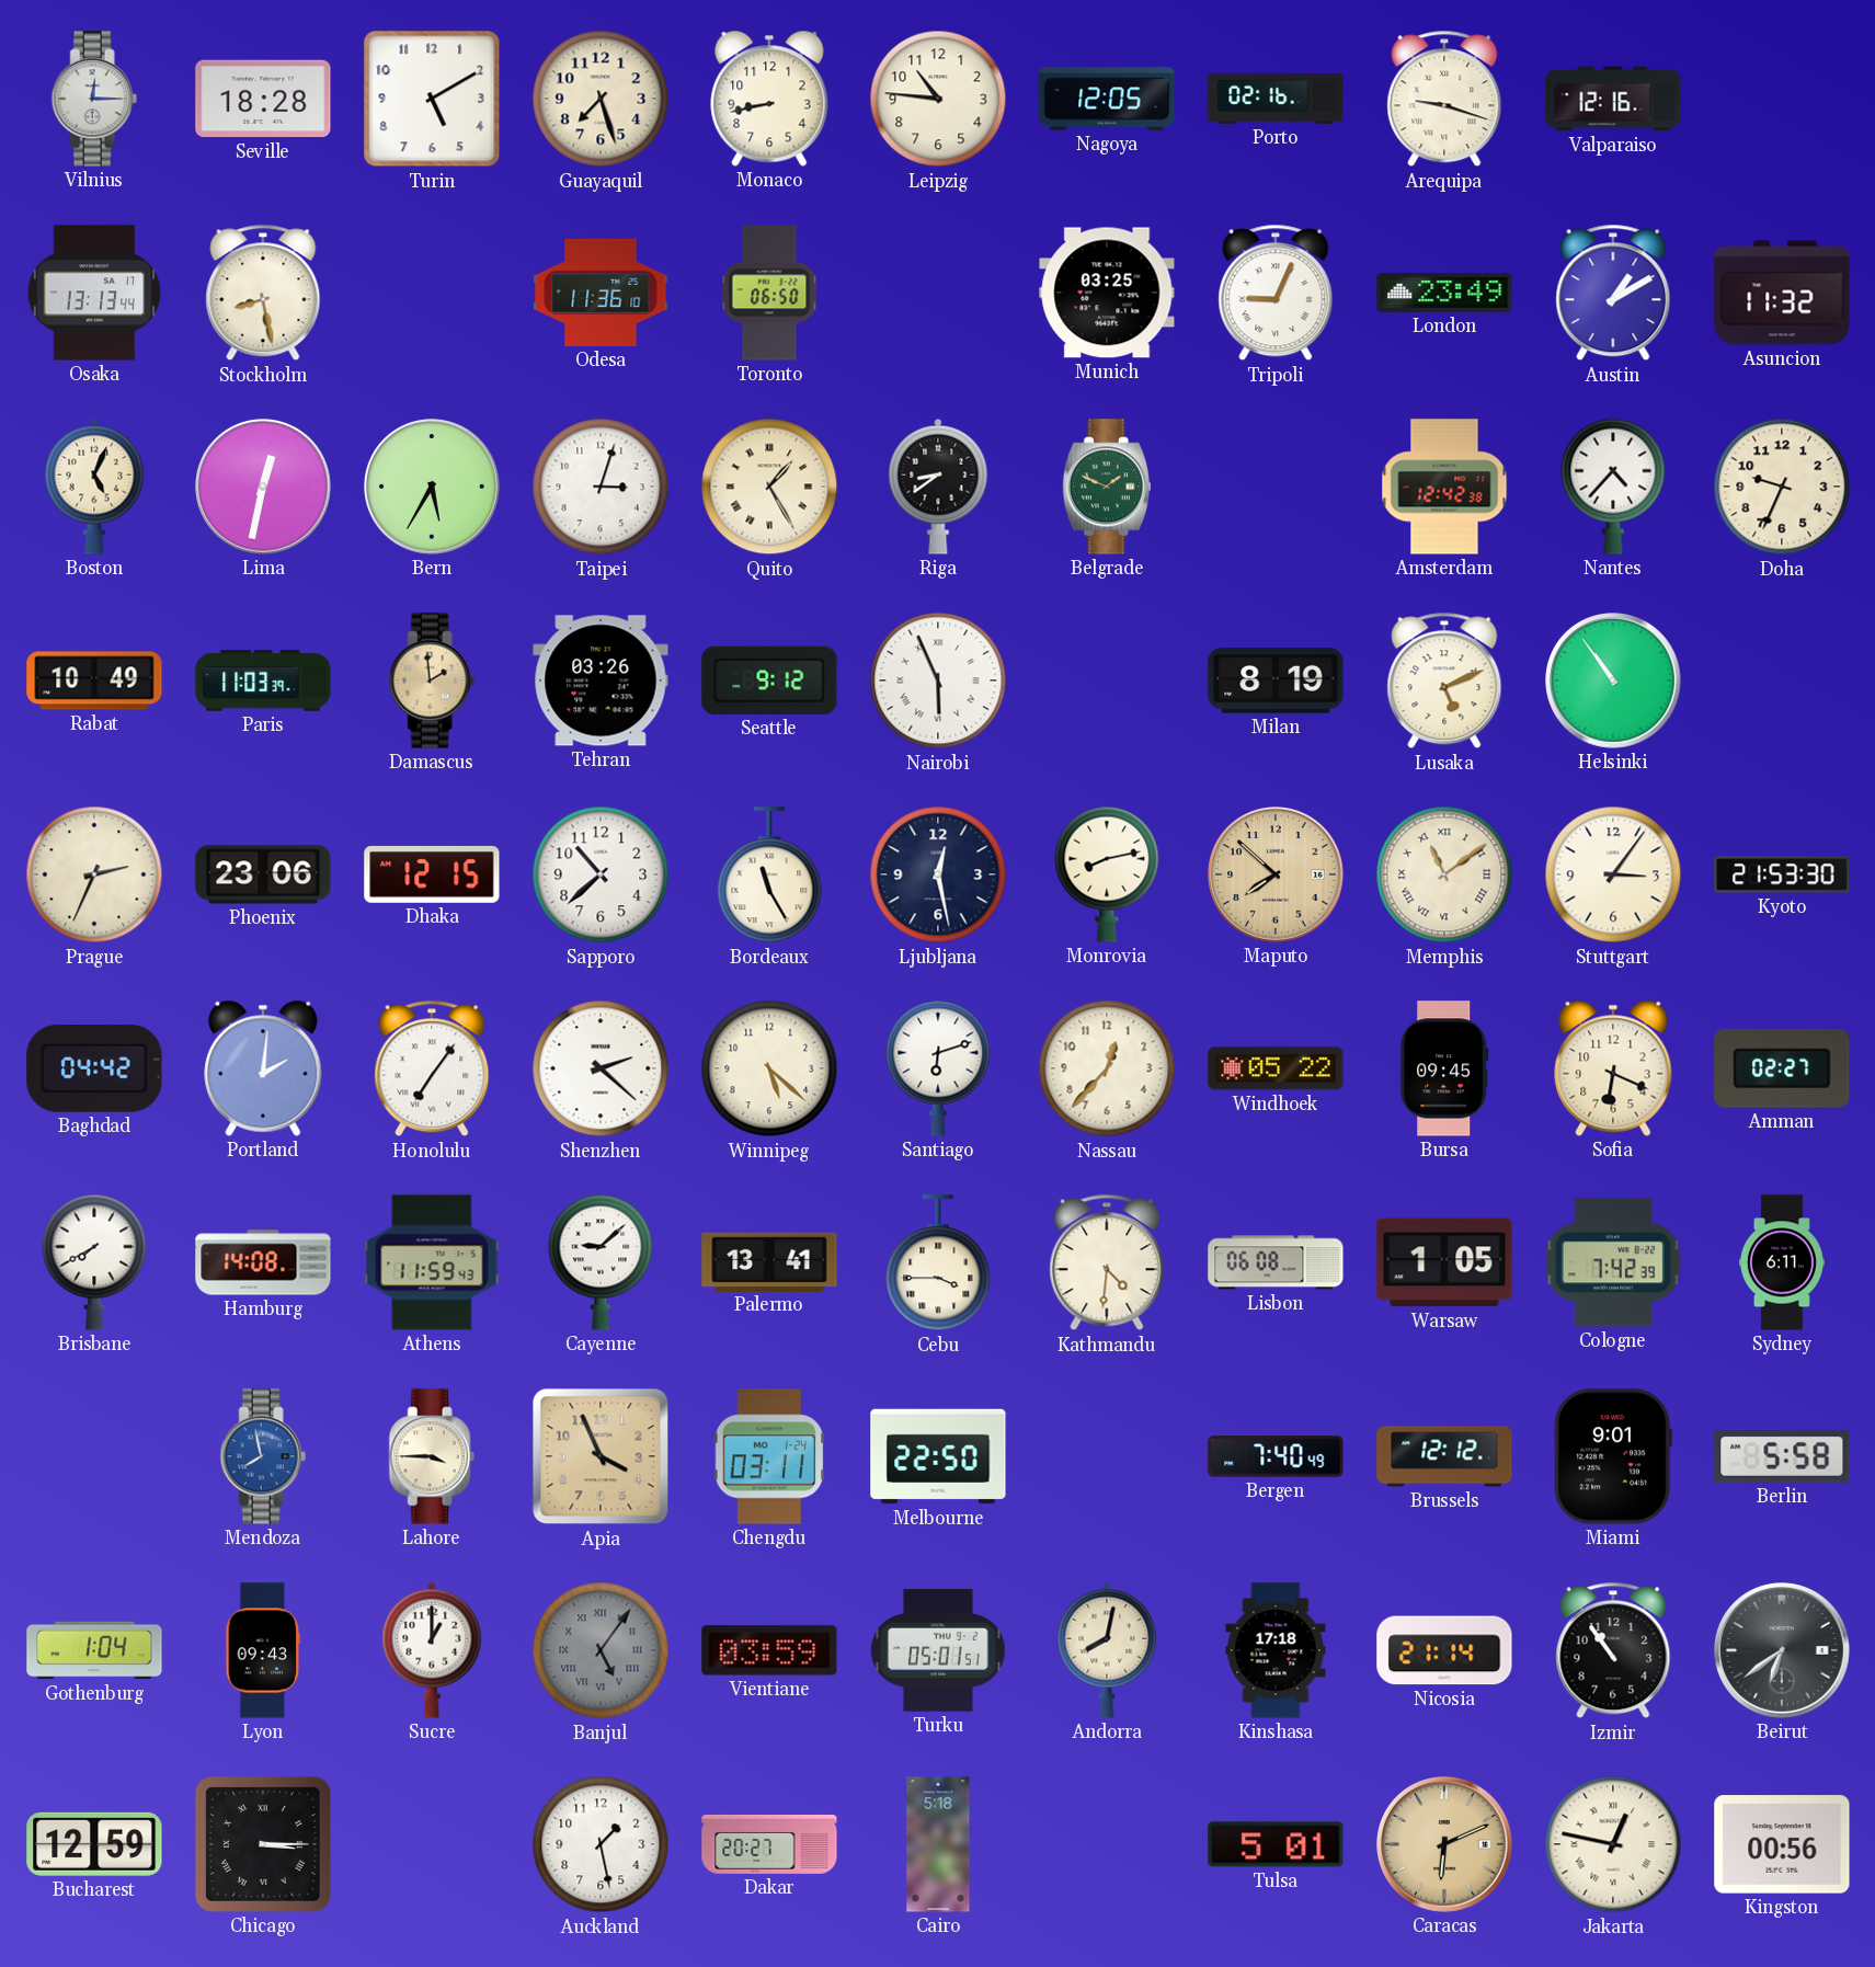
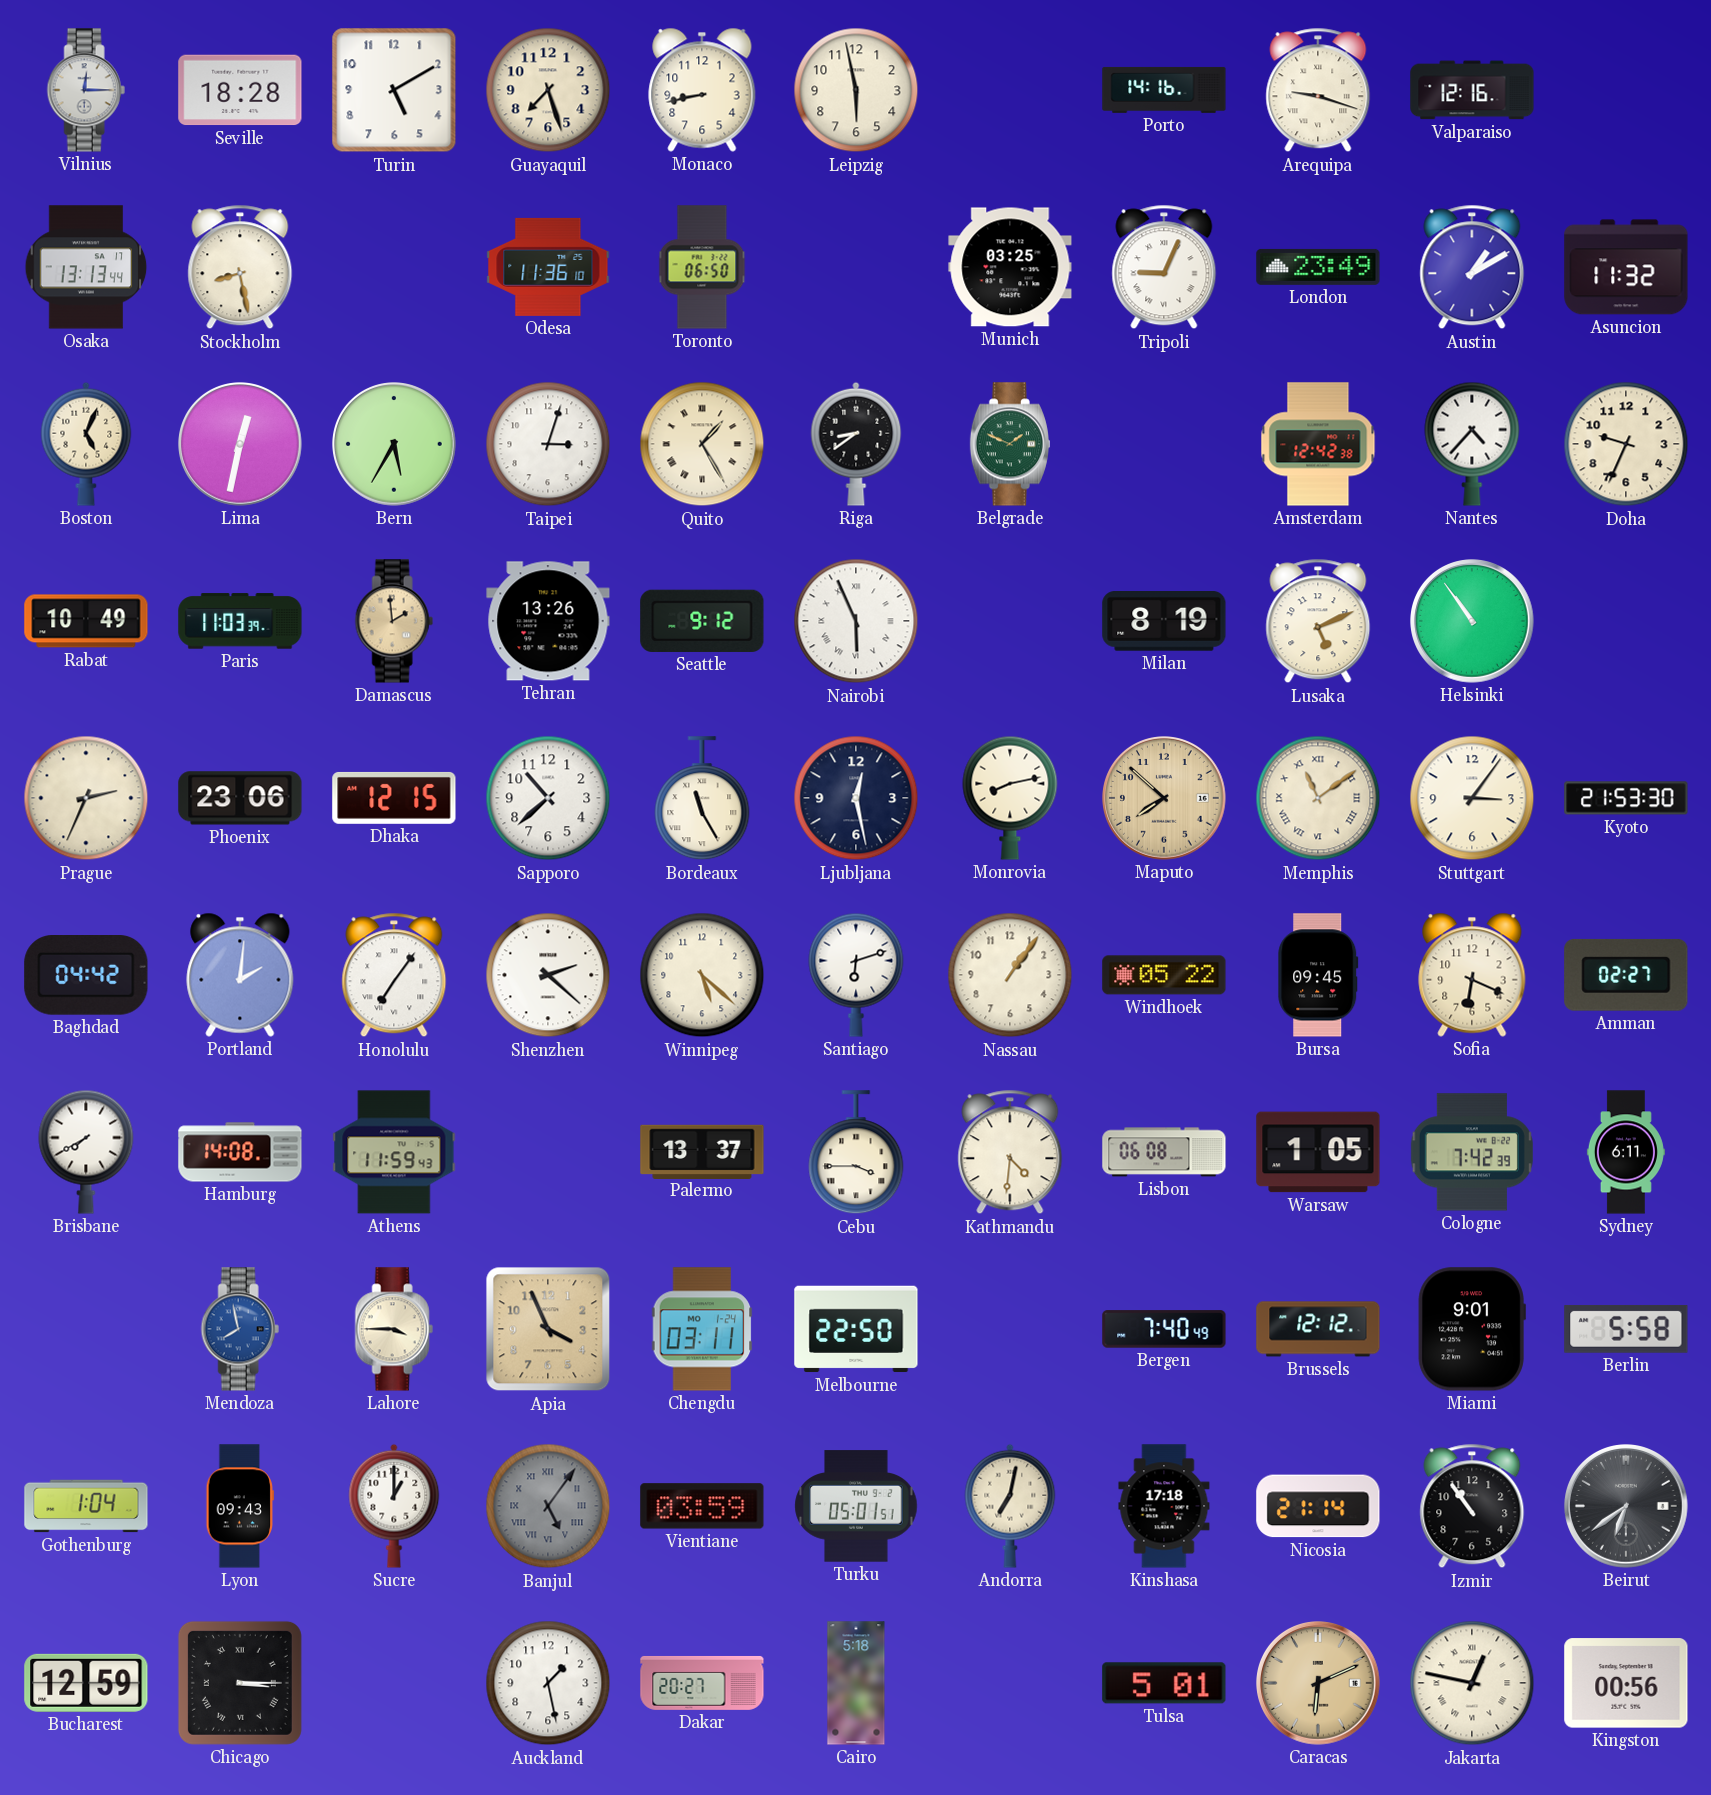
Leipzig: 10:46 -> 5:58
Nagoya: 12:05 -> none
Porto: 02:16 -> 14:16
Tehran: 03:26 -> 13:26
Nassau: 12:37 -> 1:06
Cayenne: 9:08 -> none
Palermo: 13:41 -> 13:37
Andorra: 8:02 -> 7:02
